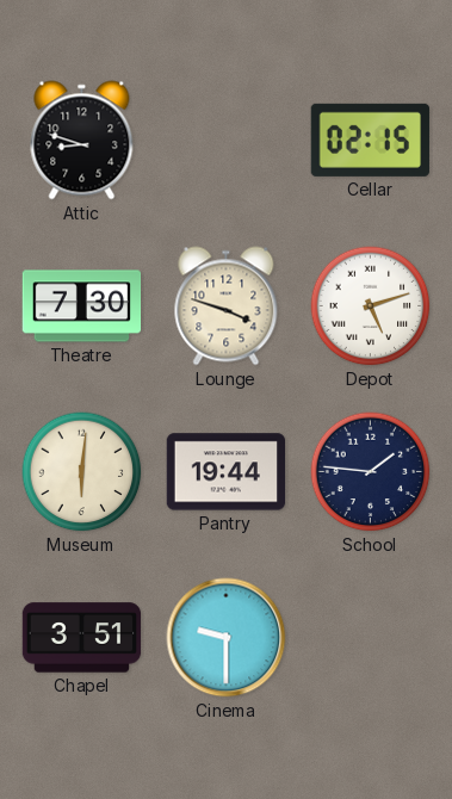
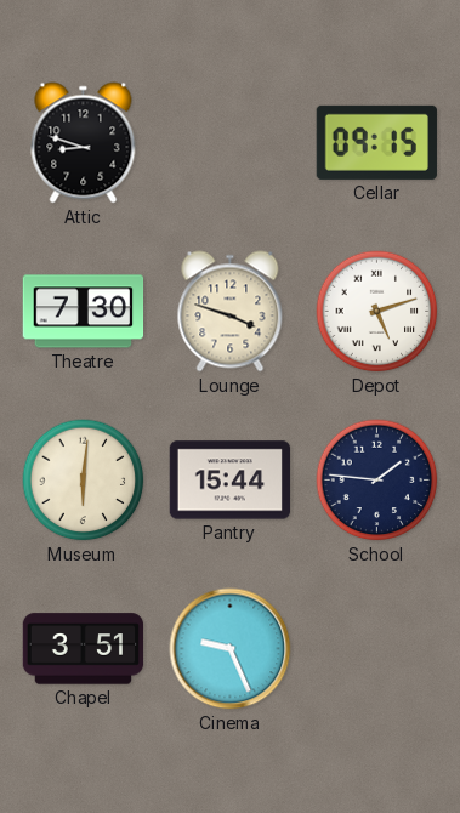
Cellar: 02:15 -> 09:15
Pantry: 19:44 -> 15:44
Cinema: 9:30 -> 9:26
